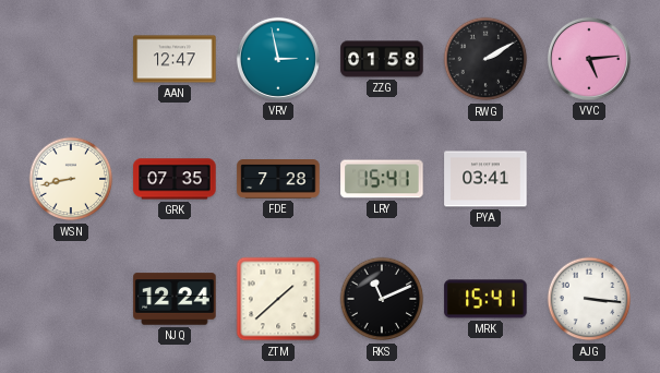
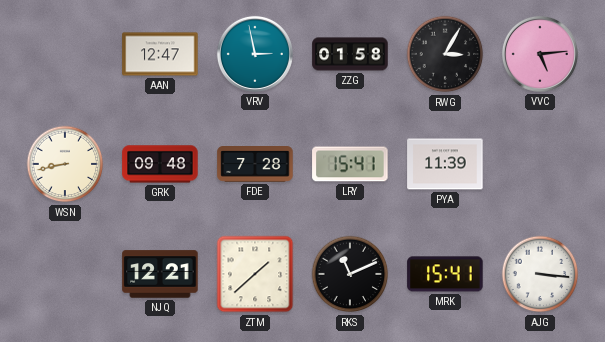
RWG: 2:10 -> 3:05
GRK: 07:35 -> 09:48
PYA: 03:41 -> 11:39
NJQ: 12:24 -> 12:21
